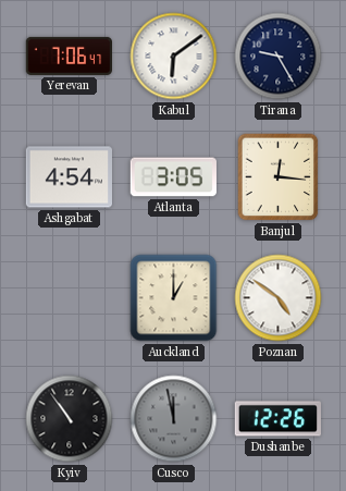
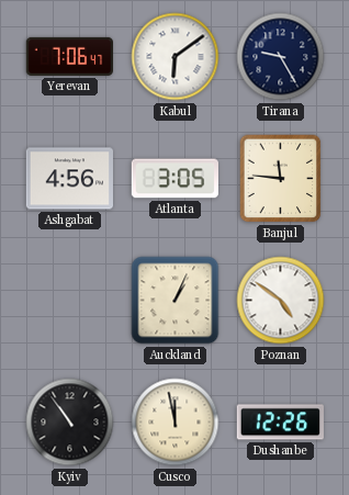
Ashgabat: 4:54 -> 4:56
Banjul: 12:16 -> 11:46
Auckland: 1:00 -> 1:04
Cusco dial: grey -> cream
